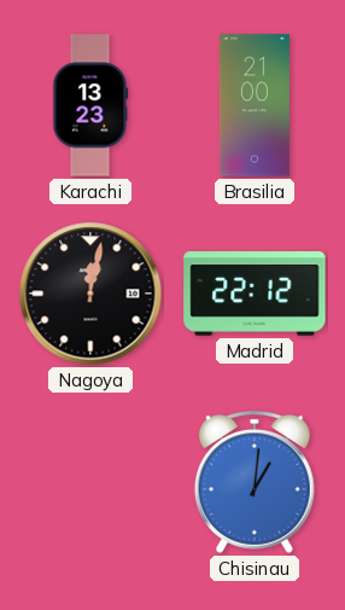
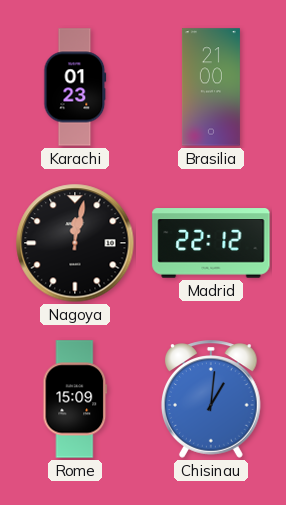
Karachi: 13:23 -> 01:23
Rome: none -> 15:09
